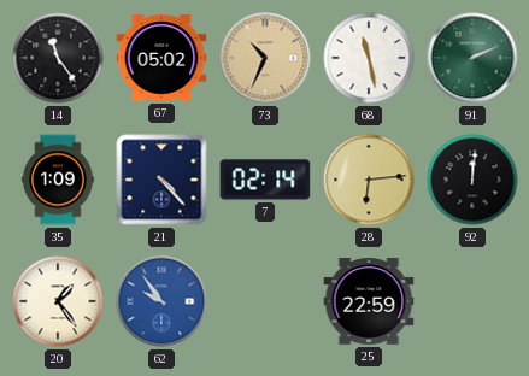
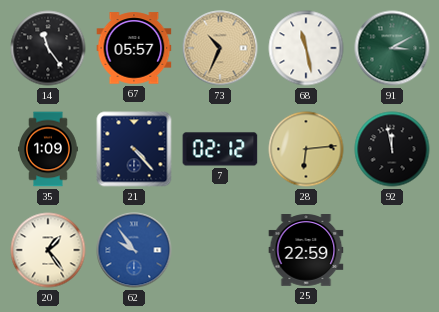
67: 05:02 -> 05:57
91: 2:11 -> 3:10
7: 02:14 -> 02:12
92: 12:01 -> 11:58
